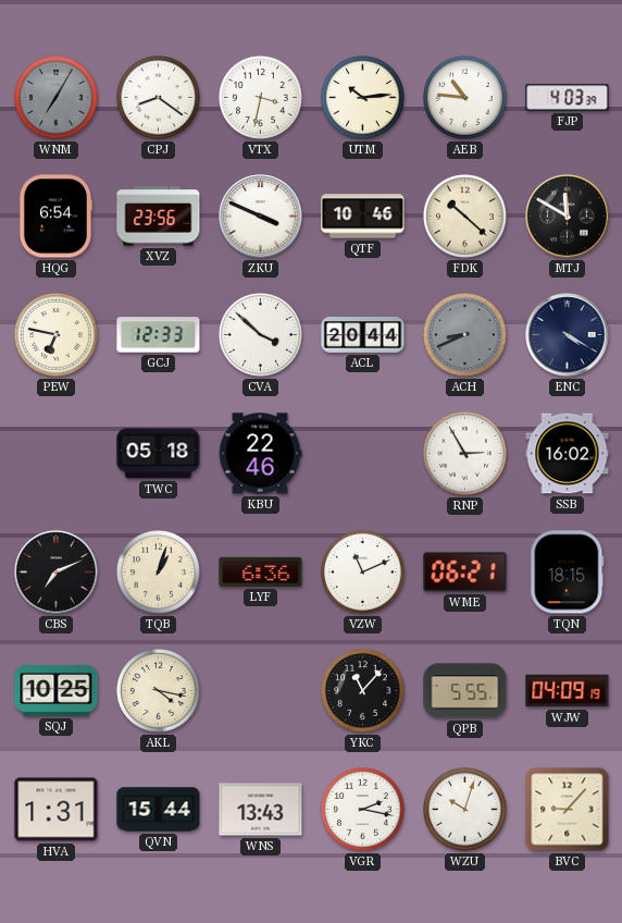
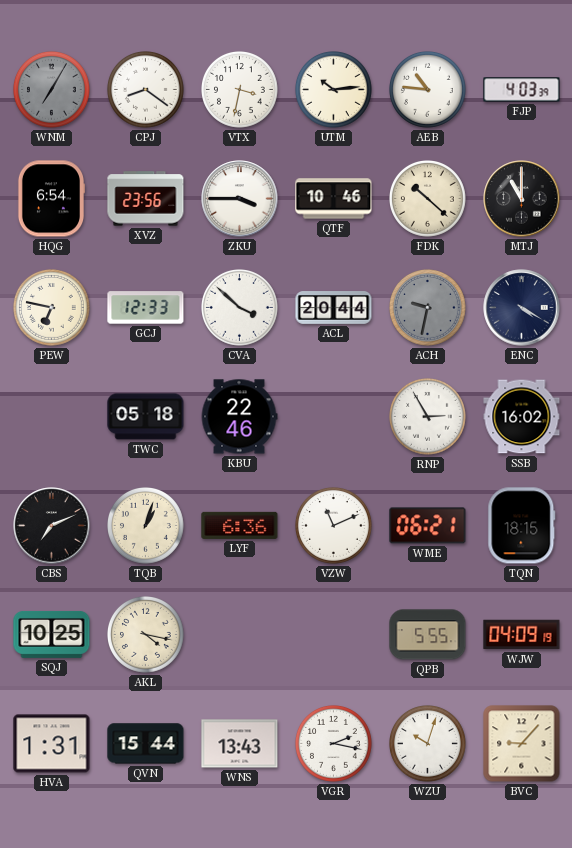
ZKU: 3:49 -> 3:45
MTJ: 11:50 -> 11:00
ACH: 8:41 -> 9:32
YKC: 11:07 -> none
